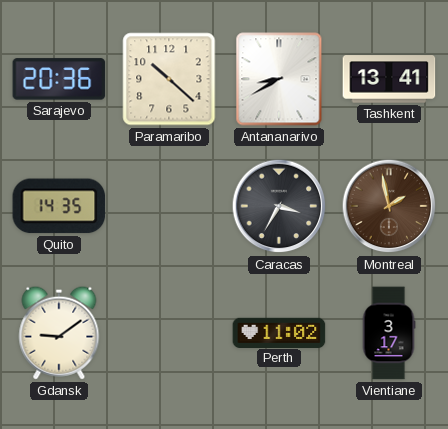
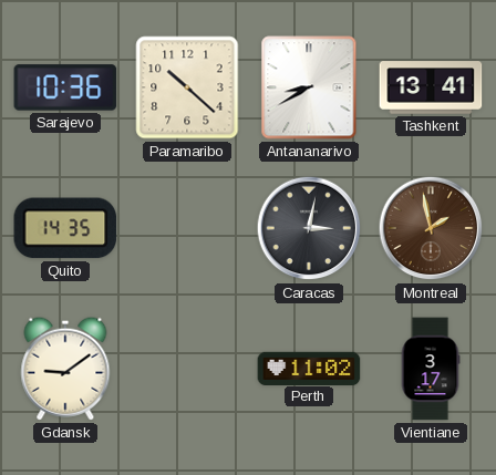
Sarajevo: 20:36 -> 10:36
Caracas: 3:35 -> 3:02
